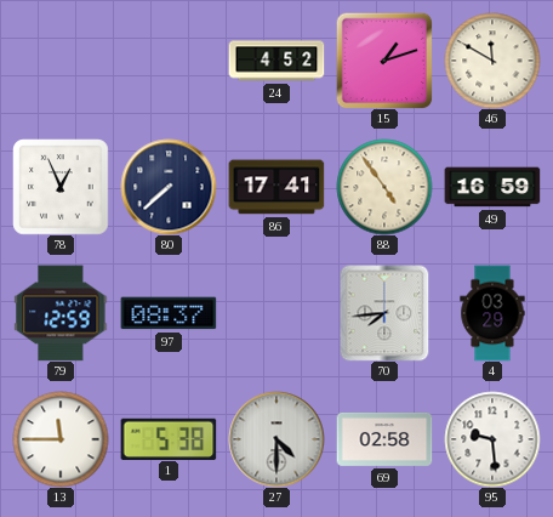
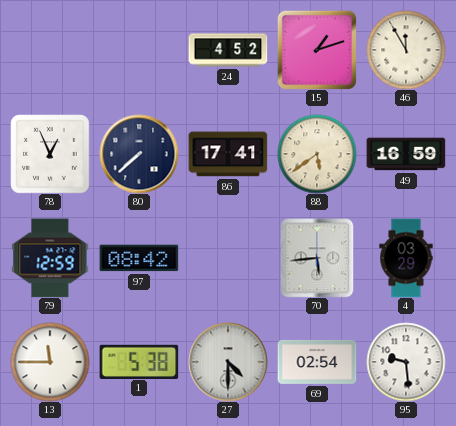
46: 11:50 -> 11:55
88: 4:54 -> 5:39
97: 08:37 -> 08:42
70: 7:44 -> 5:44
69: 02:58 -> 02:54
